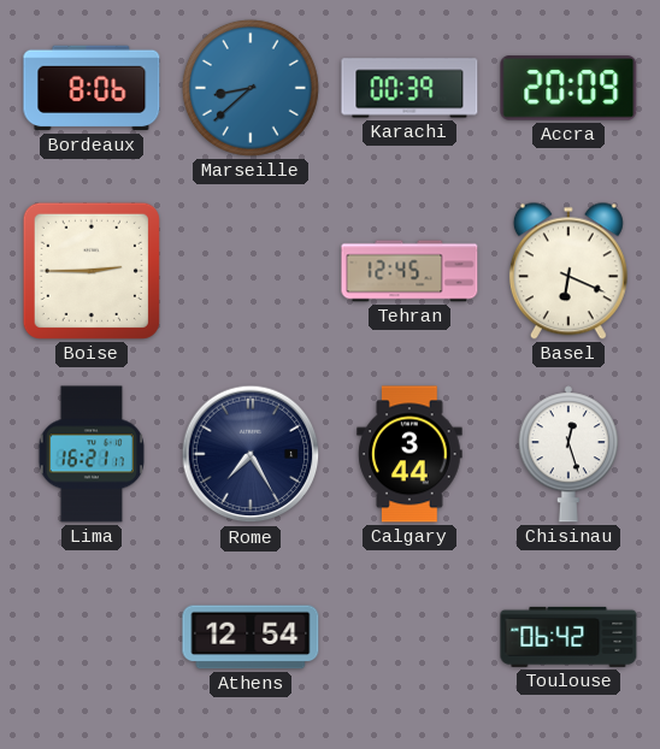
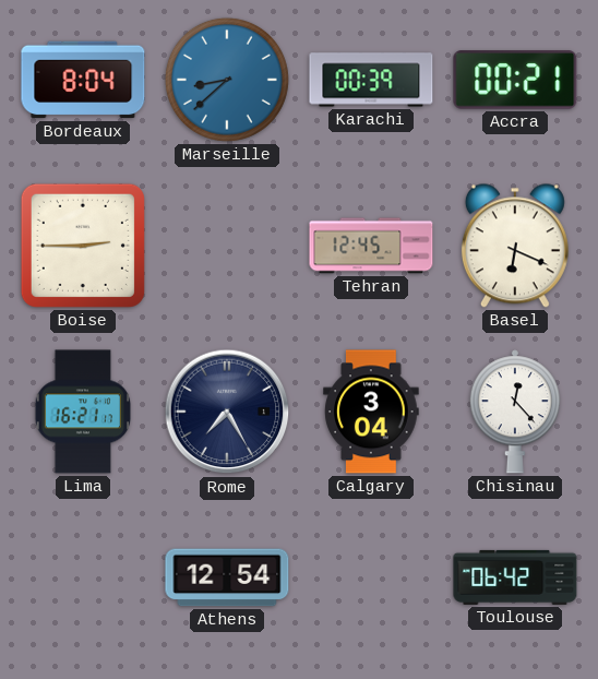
Bordeaux: 8:06 -> 8:04
Accra: 20:09 -> 00:21
Calgary: 3:44 -> 3:04
Chisinau: 12:27 -> 12:23
